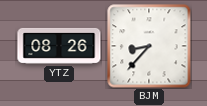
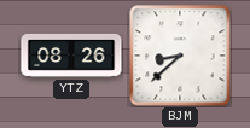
BJM: 8:37 -> 8:38
